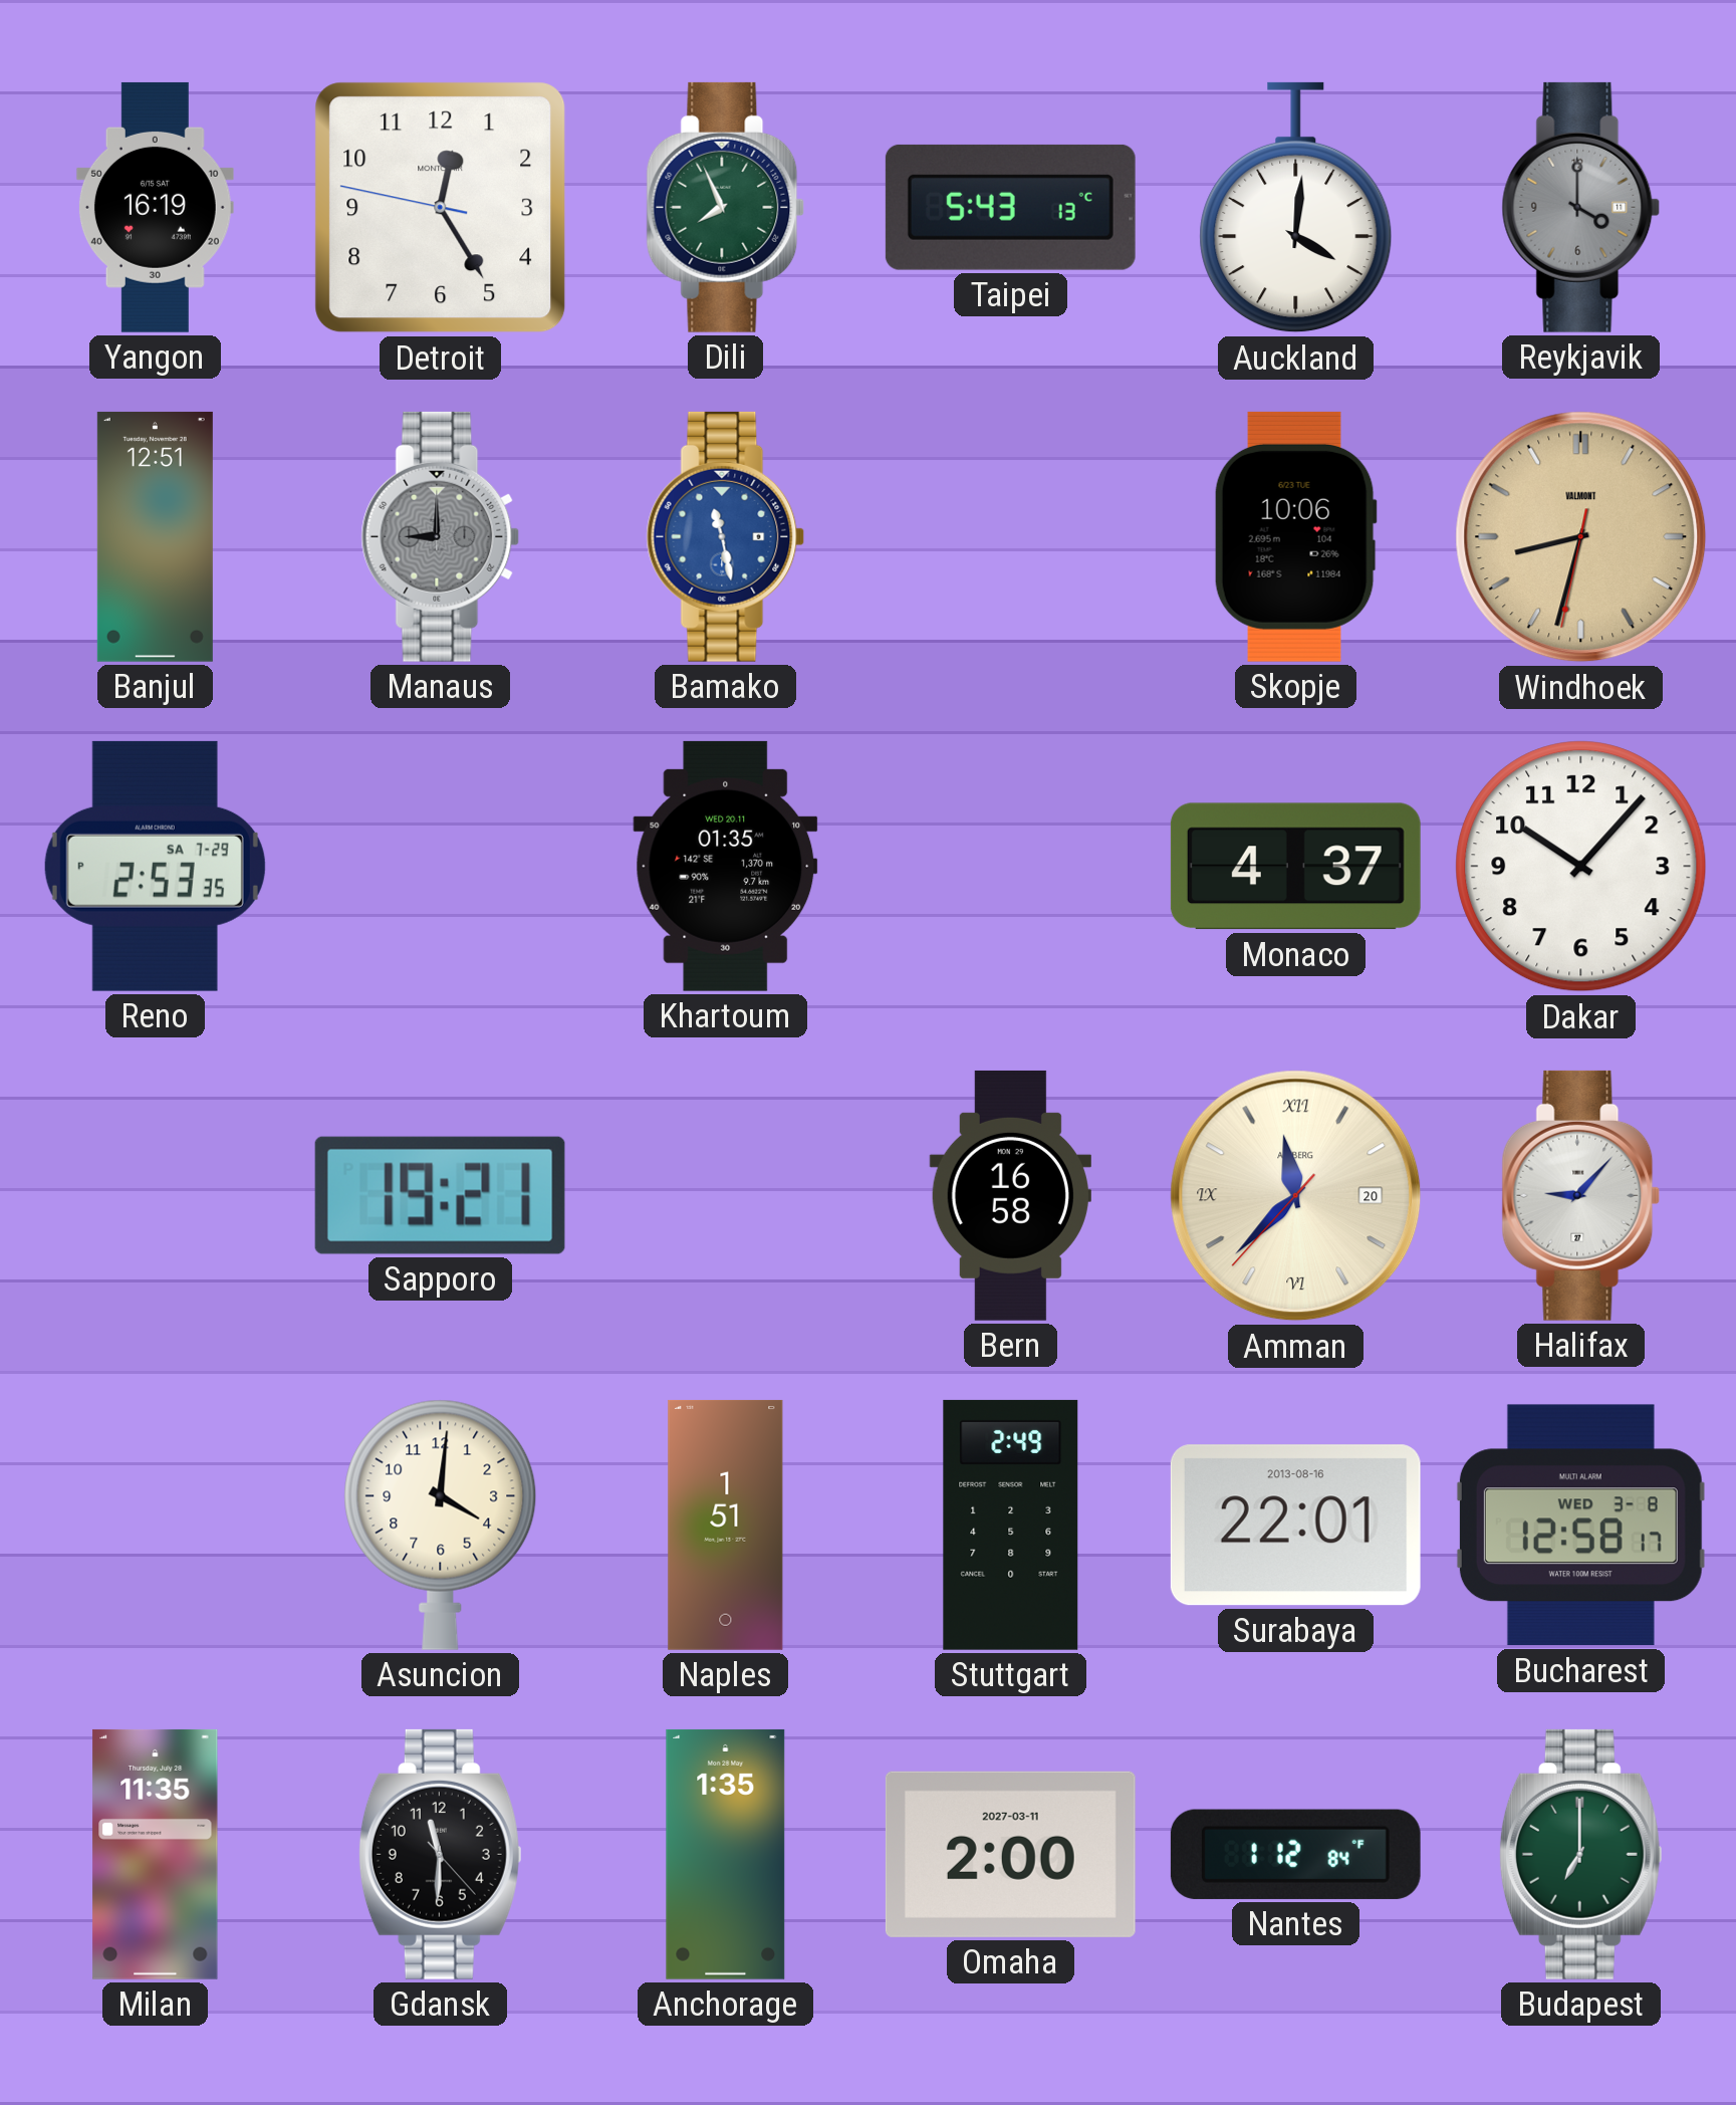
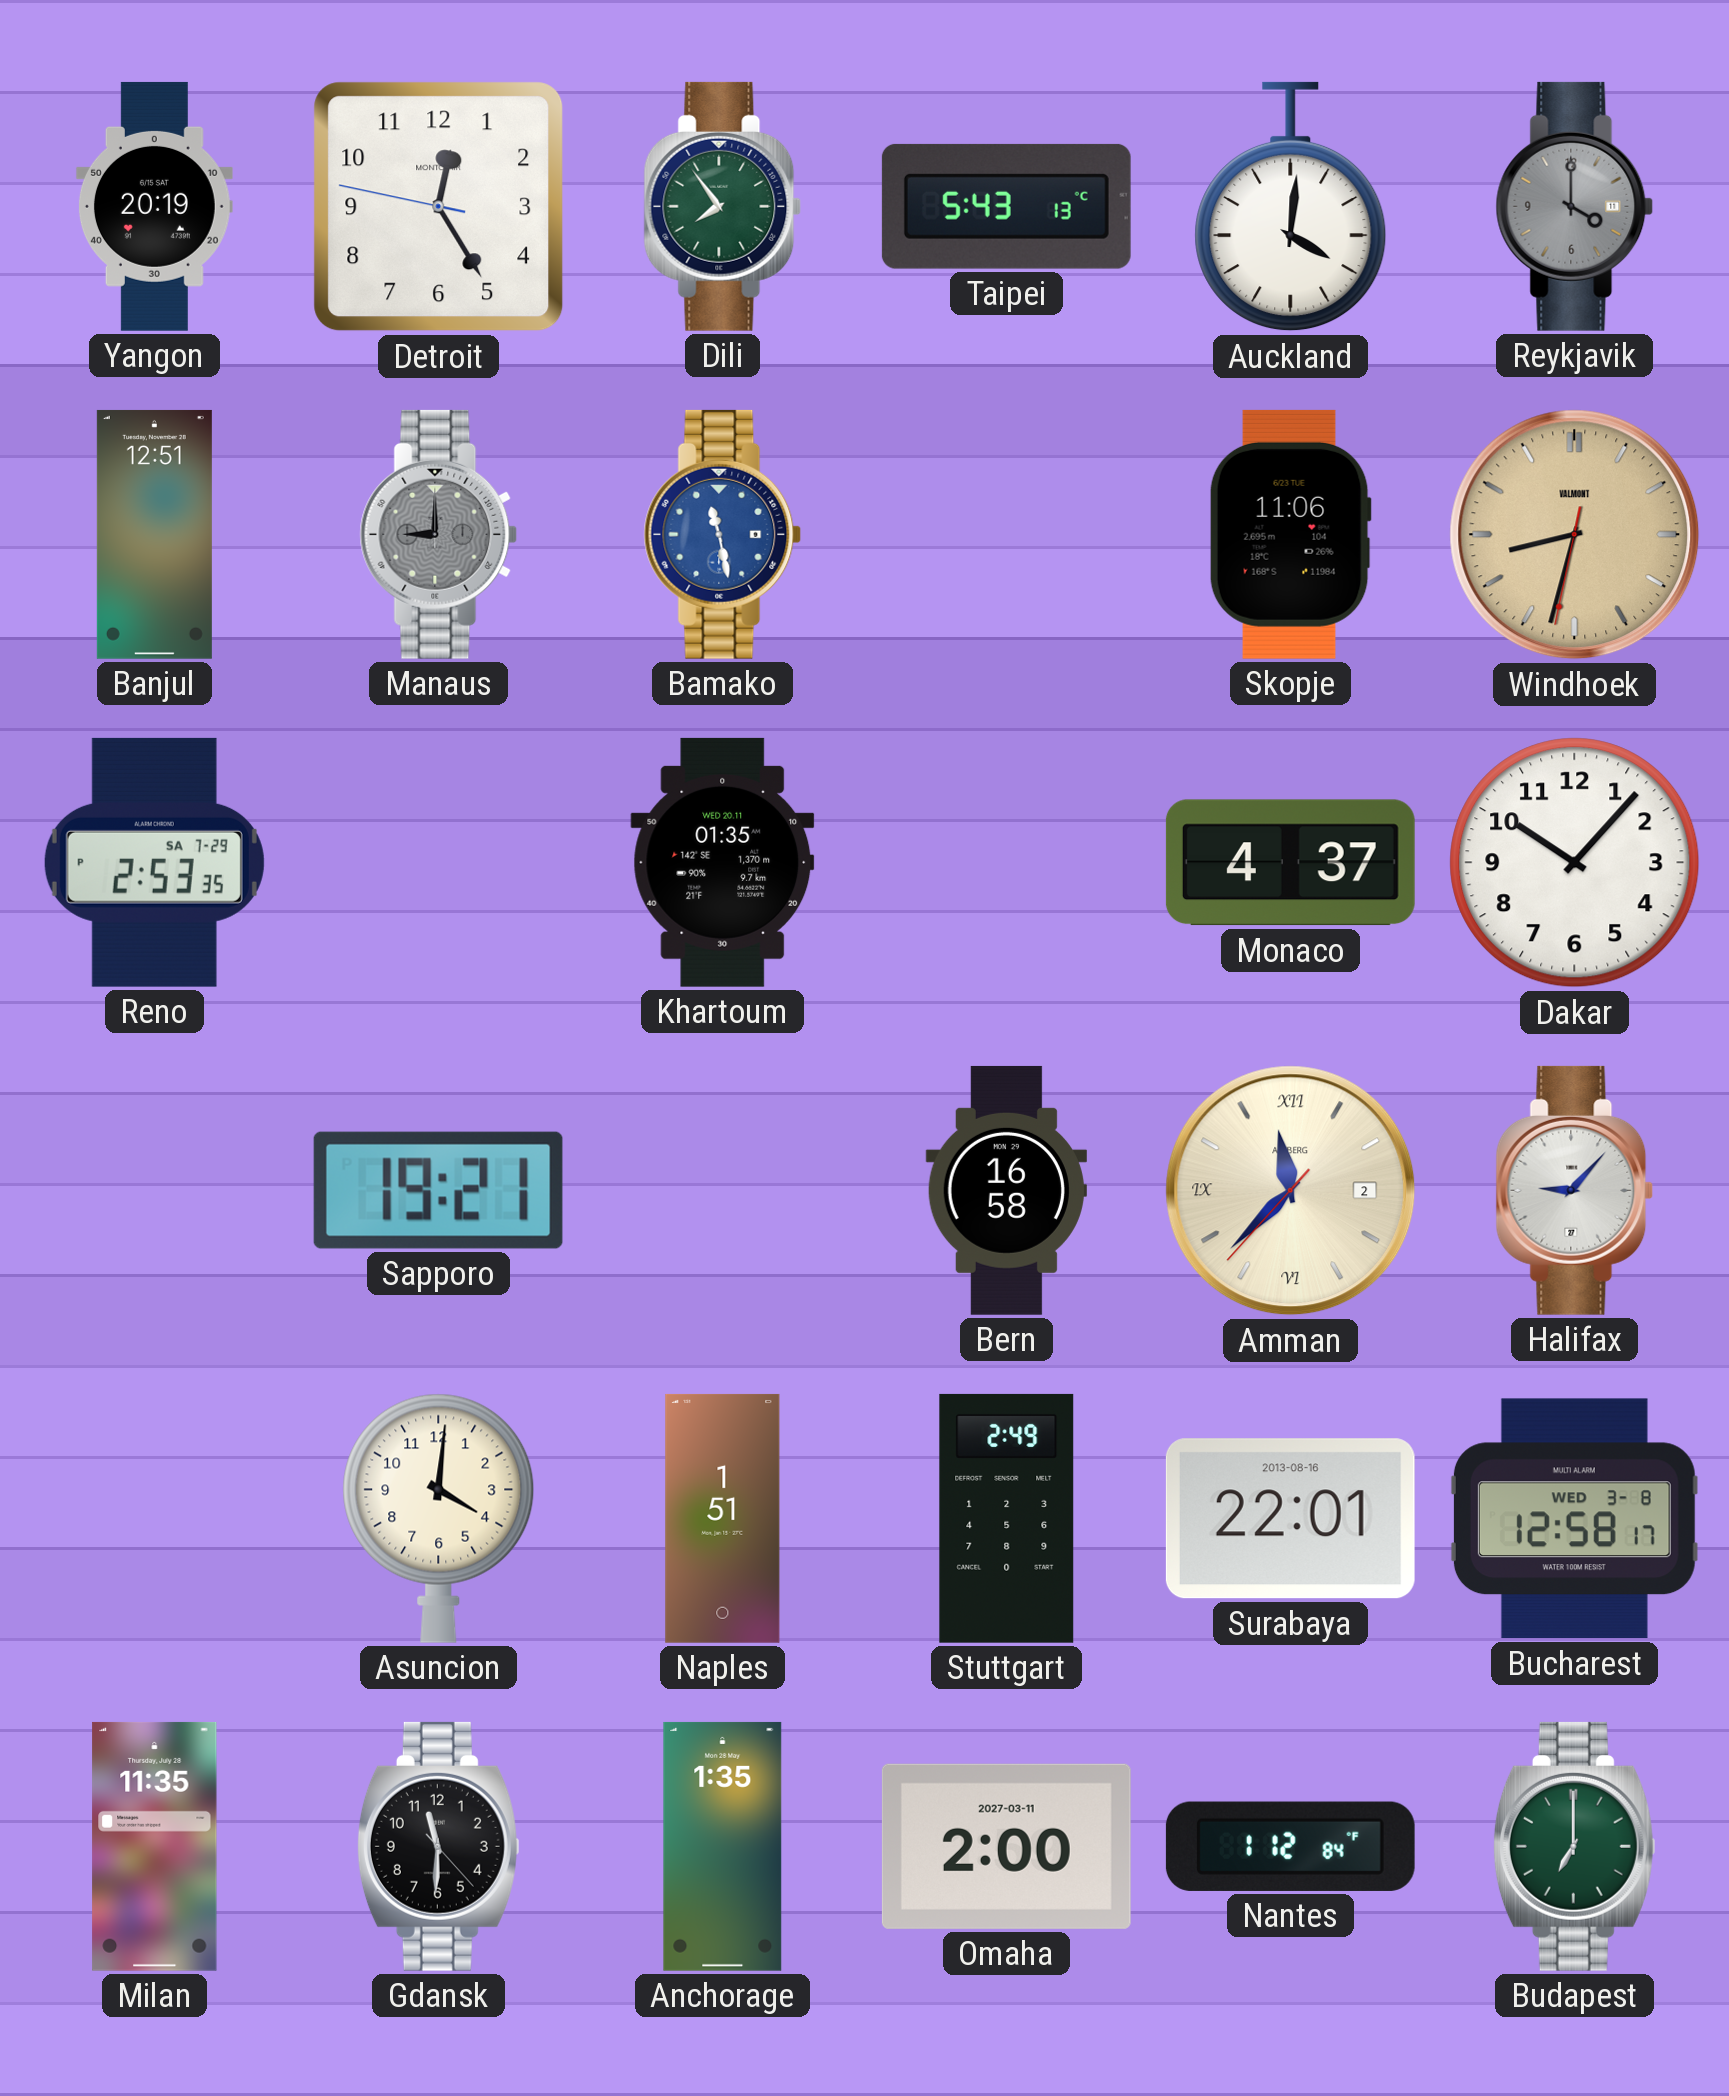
Yangon: 16:19 -> 20:19
Dili: 7:56 -> 7:54
Skopje: 10:06 -> 11:06
Amman date: 20 -> 2
